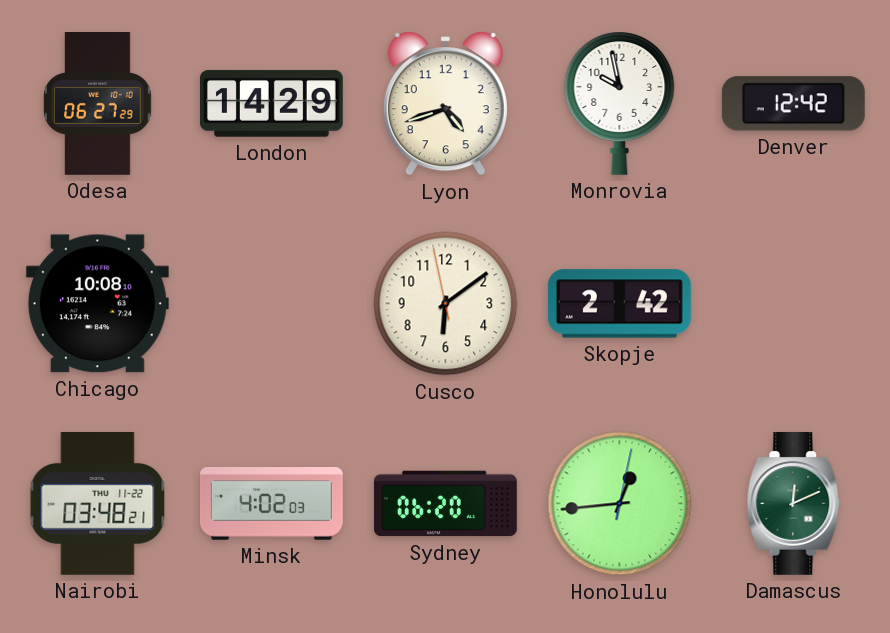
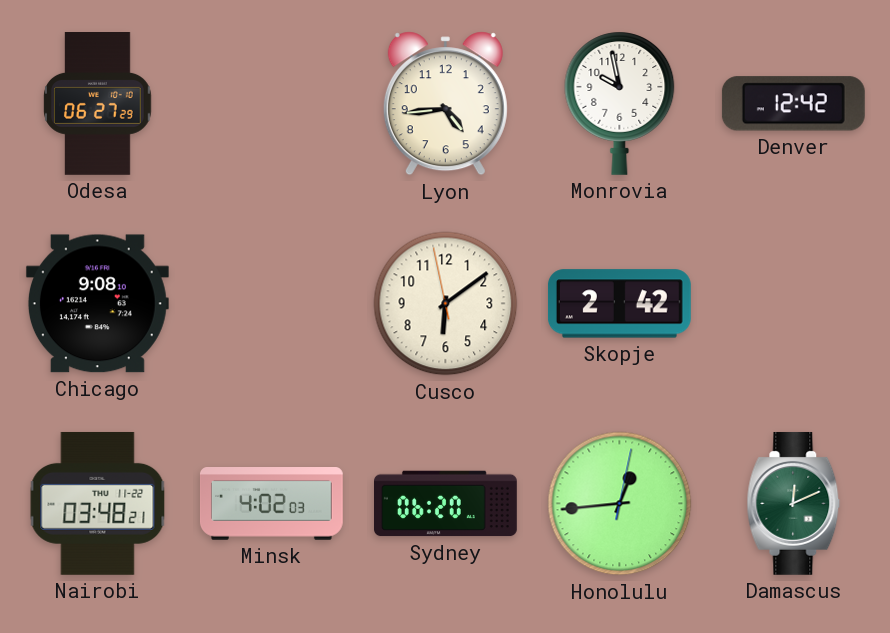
London: 14:29 -> none
Lyon: 4:42 -> 4:44
Chicago: 10:08 -> 9:08
